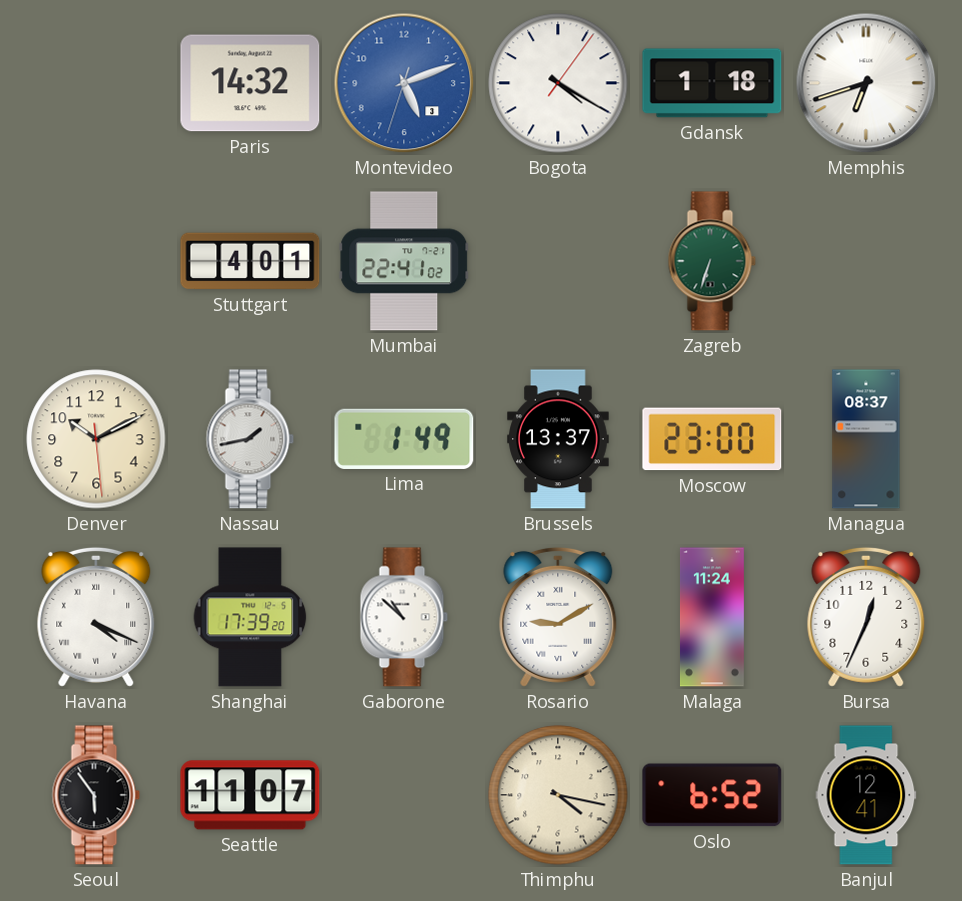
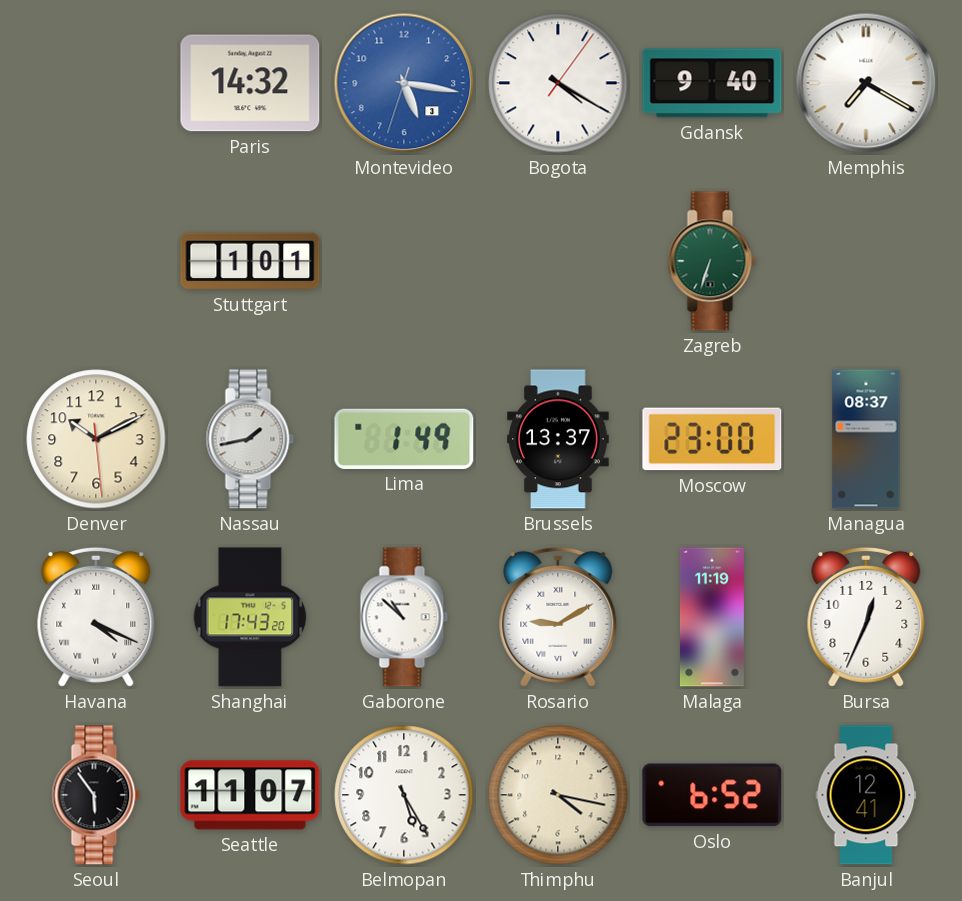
Montevideo: 5:11 -> 5:16
Gdansk: 1:18 -> 9:40
Memphis: 6:42 -> 7:20
Stuttgart: 4:01 -> 1:01
Mumbai: 22:41 -> none
Shanghai: 17:39 -> 17:43
Malaga: 11:24 -> 11:19
Belmopan: none -> 5:25
